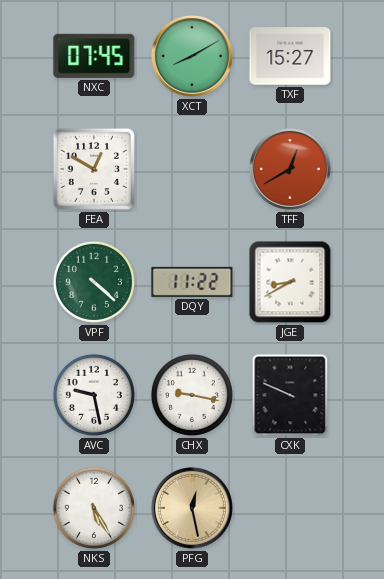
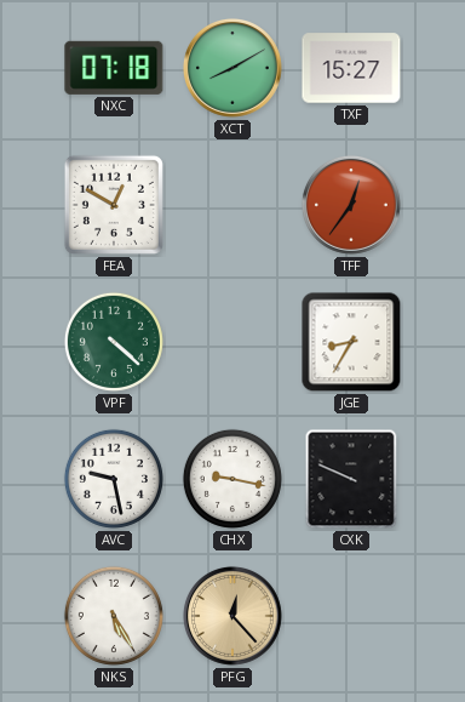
NXC: 07:45 -> 07:18
TFF: 12:40 -> 12:36
DQY: 11:22 -> none
JGE: 8:40 -> 8:35
PFG: 12:28 -> 12:23
